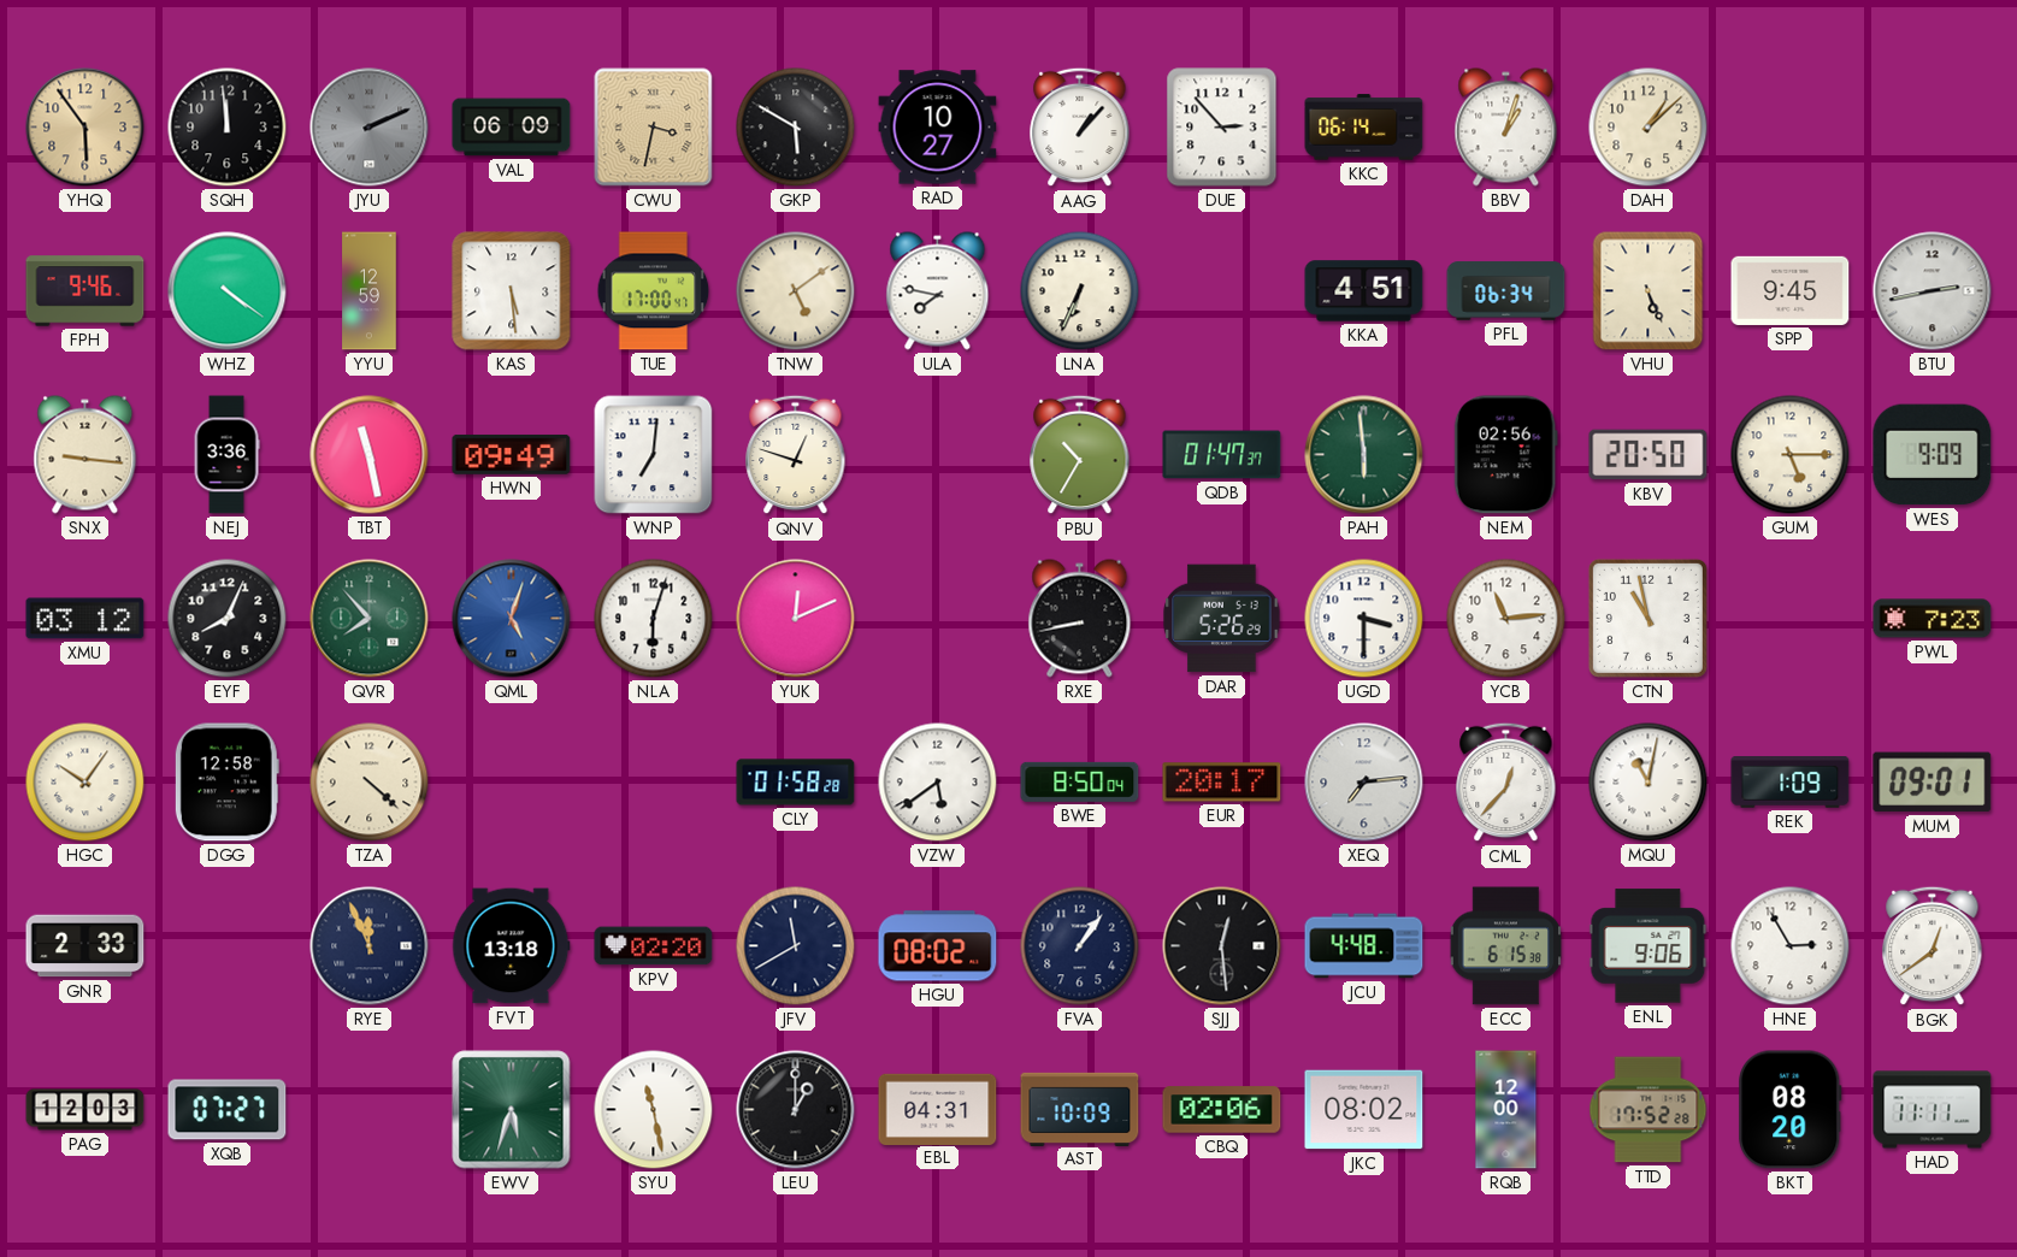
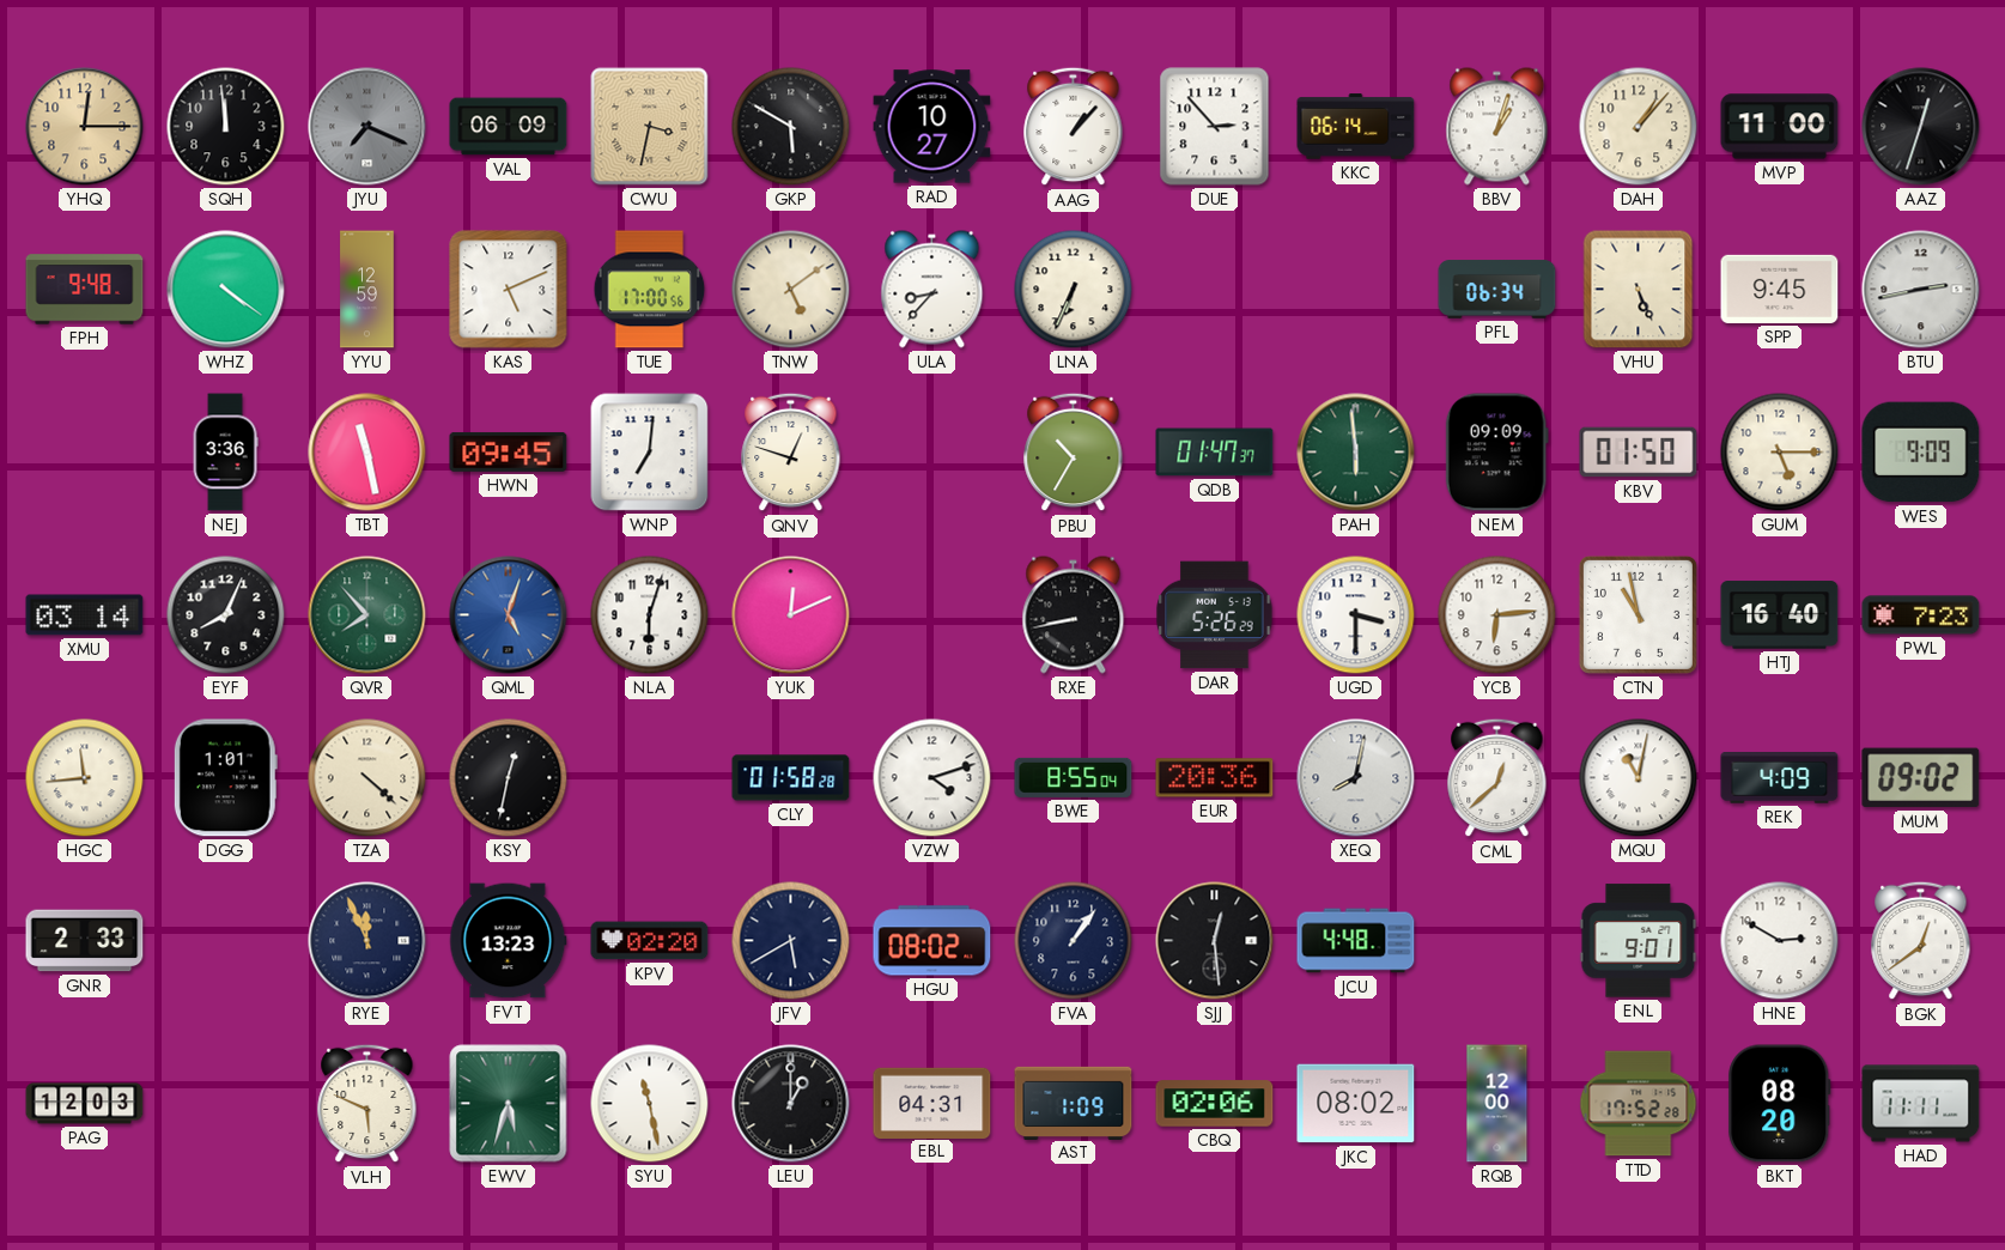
YHQ: 5:54 -> 12:15
JYU: 2:11 -> 7:19
DAH: 1:08 -> 1:07
MVP: none -> 11:00
AAZ: none -> 12:33
FPH: 9:46 -> 9:48
KAS: 5:29 -> 5:11
TUE: 17:00:47 -> 17:00:56
ULA: 7:47 -> 8:37
KKA: 4:51 -> none
SNX: 9:16 -> none
HWN: 09:49 -> 09:45
NEM: 02:56 -> 09:09
KBV: 20:50 -> 01:50
XMU: 03:12 -> 03:14
YCB: 11:14 -> 6:14
HTJ: none -> 16:40
HGC: 10:06 -> 11:44
DGG: 12:58 -> 1:01
KSY: none -> 12:32
VZW: 5:39 -> 4:12
BWE: 8:50 -> 8:55
EUR: 20:17 -> 20:36
XEQ: 7:14 -> 8:02
CML: 12:37 -> 12:38
REK: 1:09 -> 4:09
MUM: 09:01 -> 09:02
FVT: 13:18 -> 13:23
JFV: 11:40 -> 5:40
ECC: 6:15 -> none
ENL: 9:06 -> 9:01
HNE: 2:55 -> 2:50
XQB: 07:27 -> none
VLH: none -> 5:49
AST: 10:09 -> 1:09
